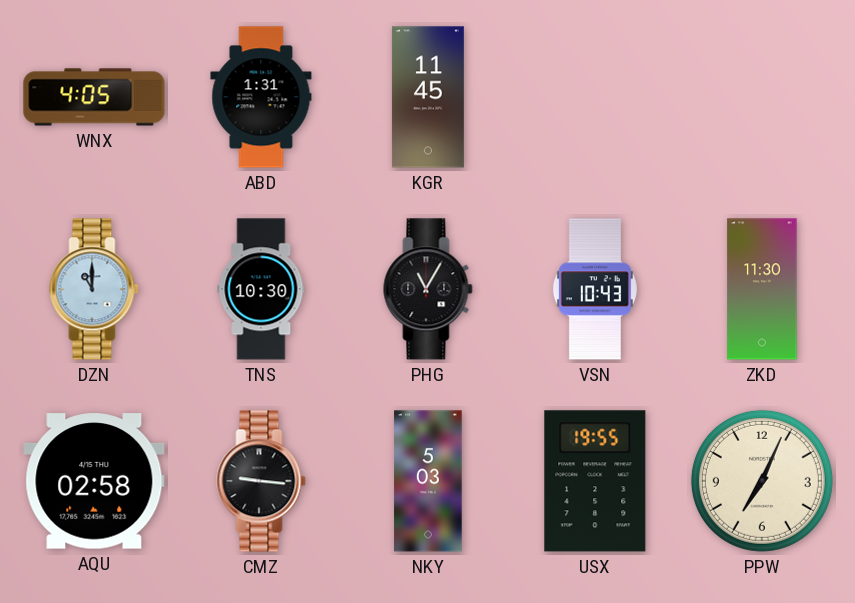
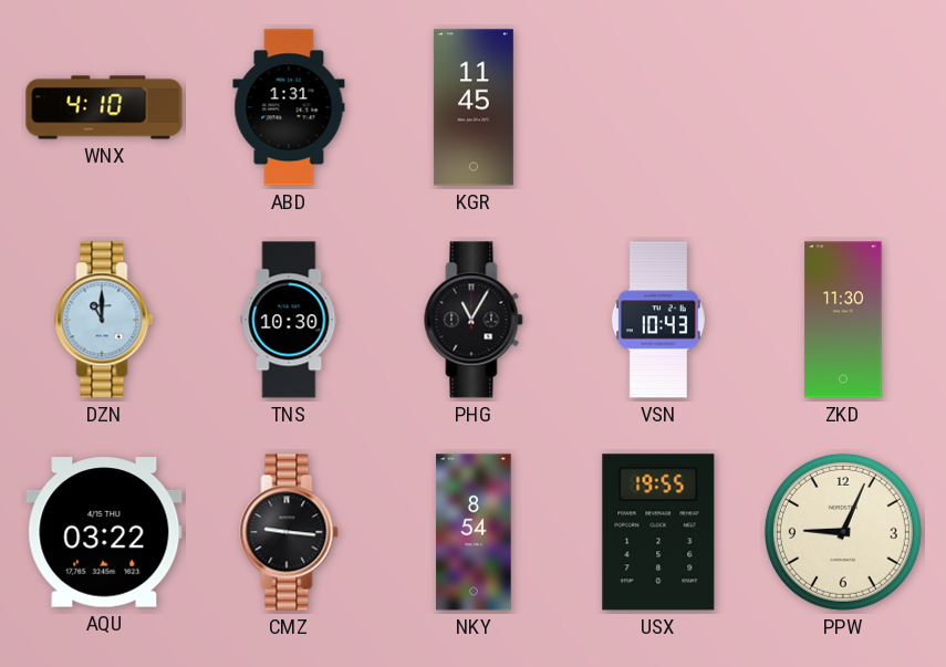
WNX: 4:05 -> 4:10
AQU: 02:58 -> 03:22
NKY: 5:03 -> 8:54
PPW: 7:04 -> 9:04
